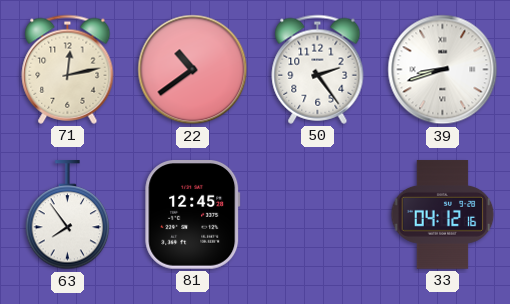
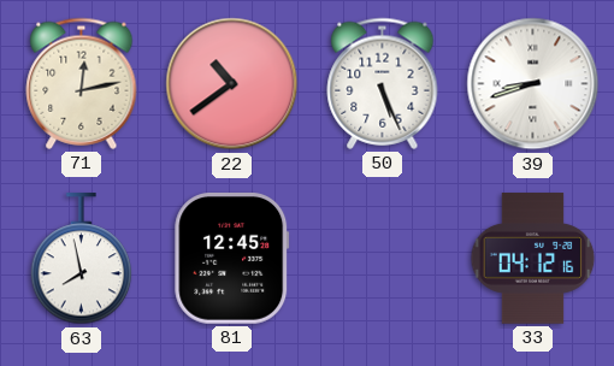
50: 2:24 -> 5:26
63: 7:54 -> 7:58
